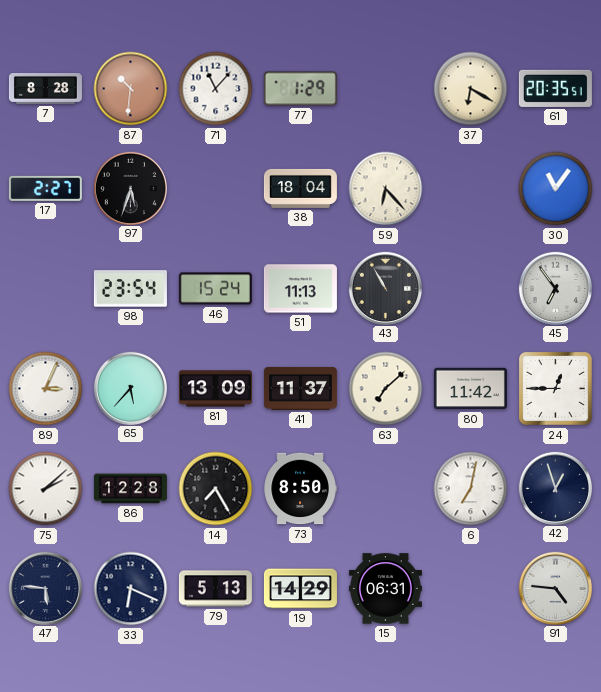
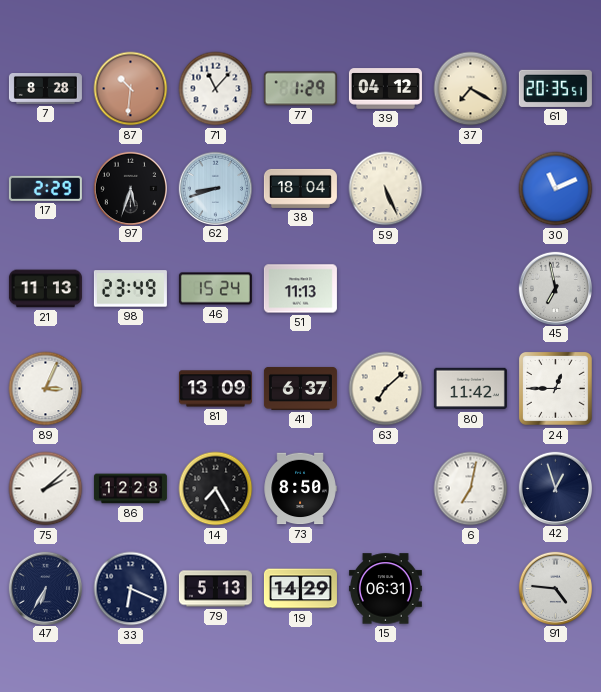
39: none -> 04:12
37: 6:20 -> 7:20
17: 2:27 -> 2:29
62: none -> 8:42
59: 6:23 -> 5:26
30: 11:06 -> 11:11
21: none -> 11:13
98: 23:54 -> 23:49
43: 10:55 -> none
45: 6:54 -> 6:58
65: 5:37 -> none
41: 11:37 -> 6:37
47: 5:46 -> 6:35
